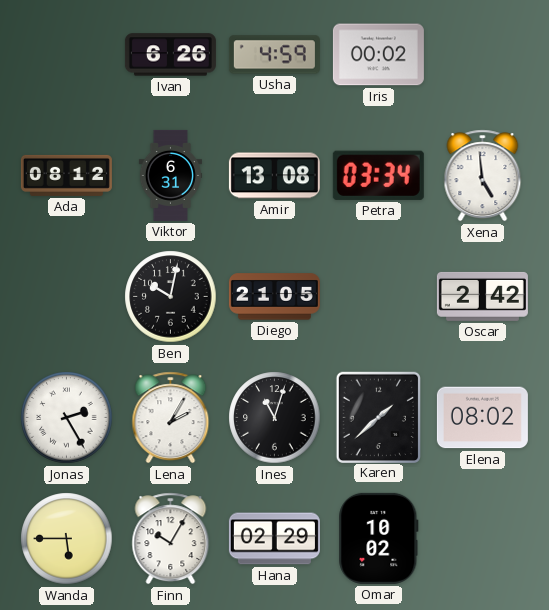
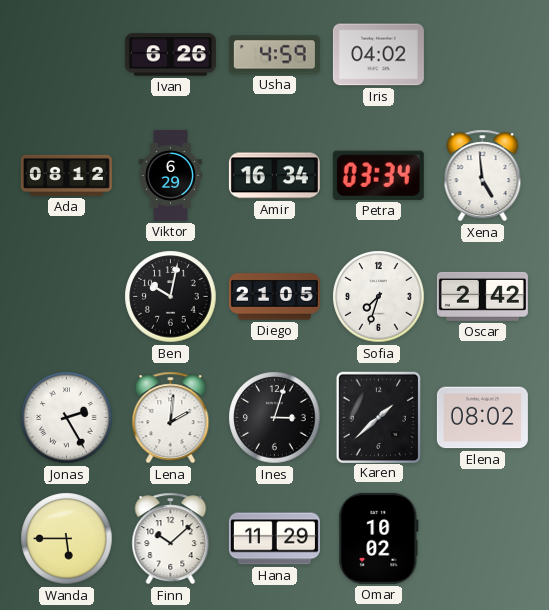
Iris: 00:02 -> 04:02
Viktor: 6:31 -> 6:29
Amir: 13:08 -> 16:34
Sofia: none -> 7:33
Lena: 2:05 -> 2:01
Ines: 11:03 -> 3:03
Finn: 10:05 -> 10:08
Hana: 02:29 -> 11:29
